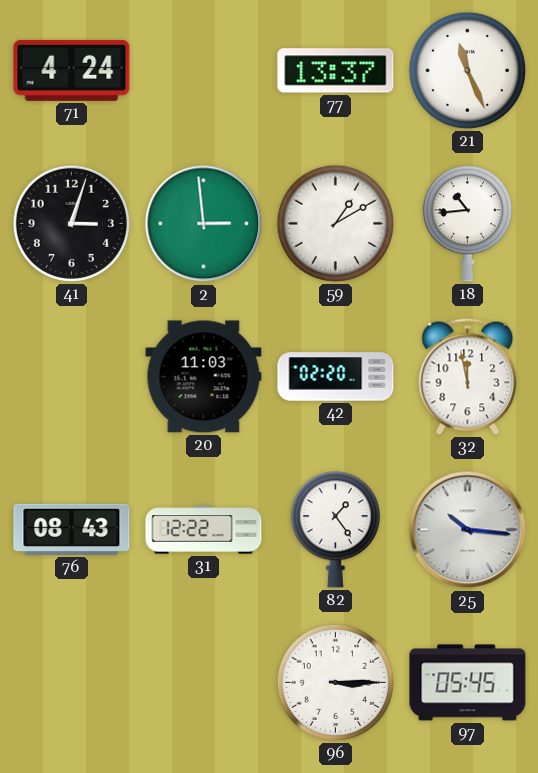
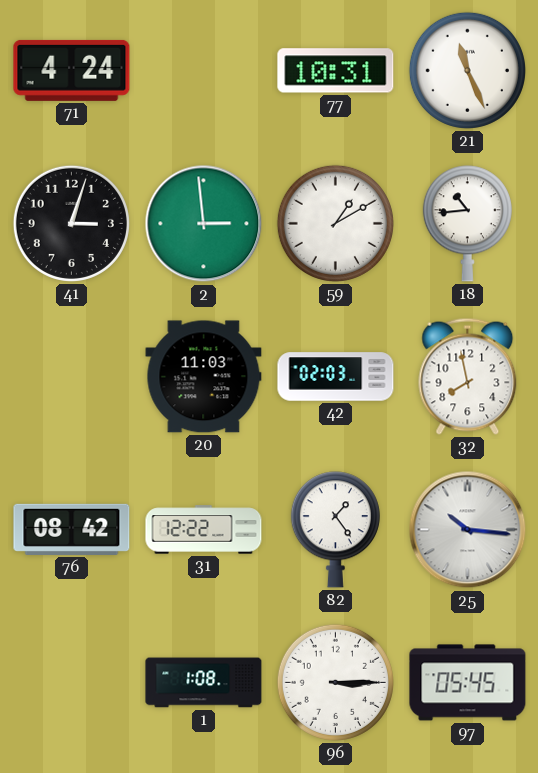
77: 13:37 -> 10:31
42: 02:20 -> 02:03
32: 11:58 -> 7:58
76: 08:43 -> 08:42
1: none -> 1:08
